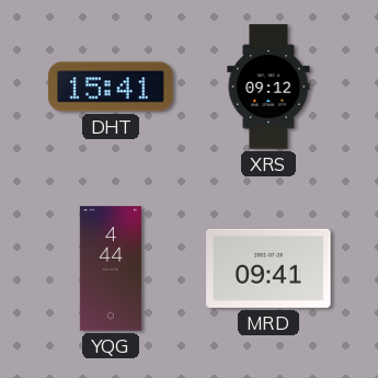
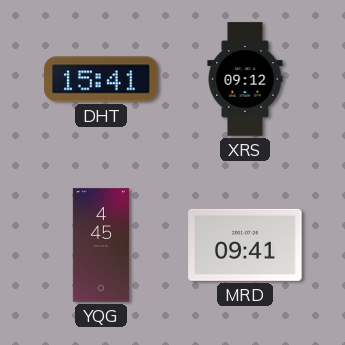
YQG: 4:44 -> 4:45
